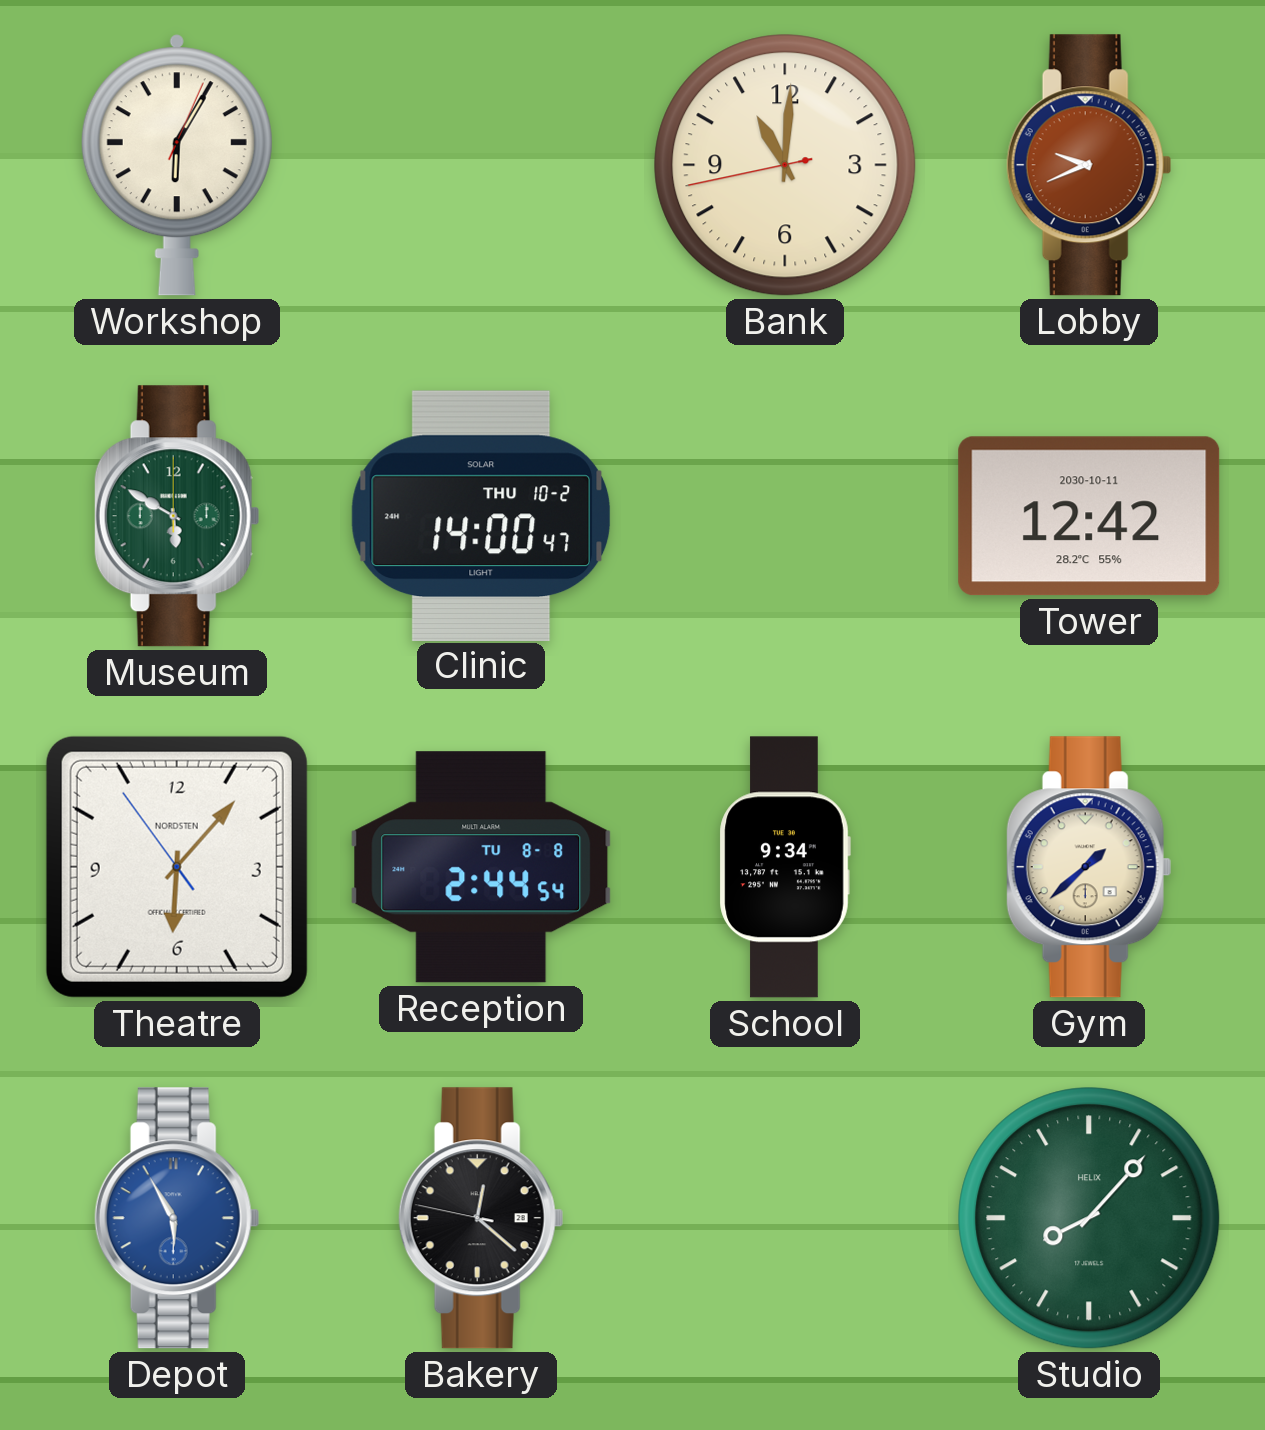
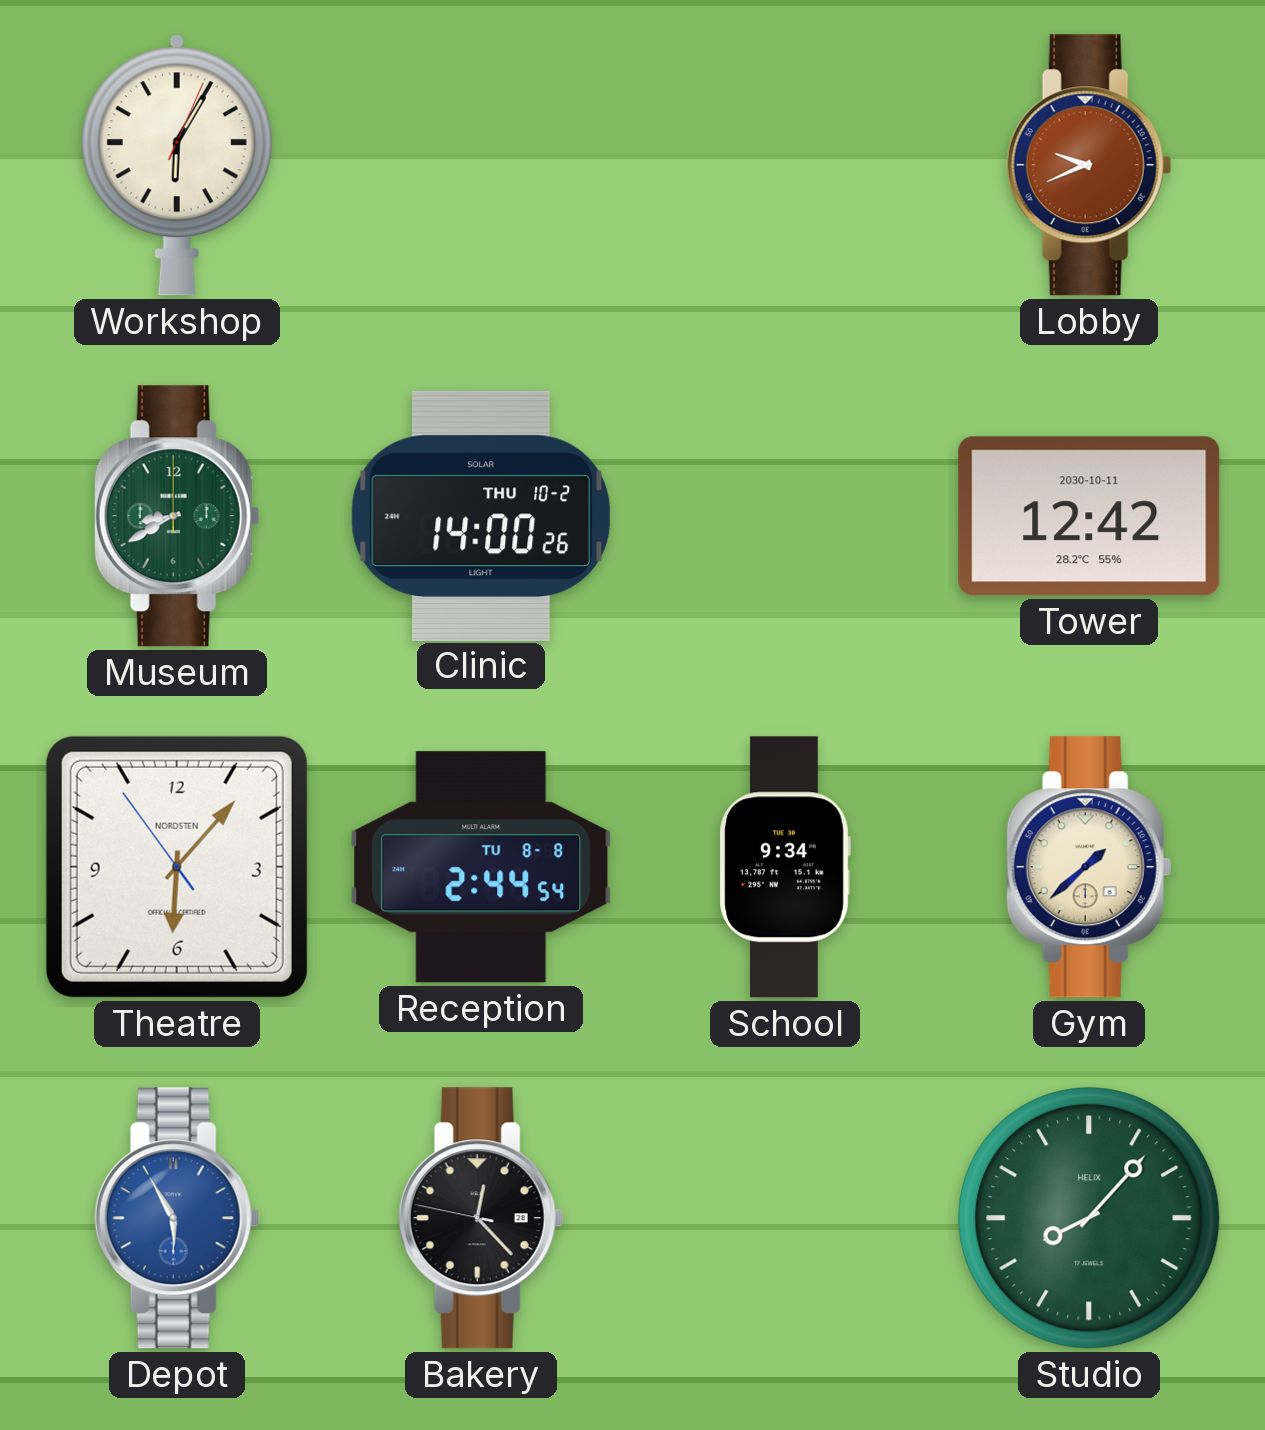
Bank: 11:00 -> none
Museum: 5:50 -> 8:40
Clinic: 14:00:47 -> 14:00:26
Bakery: 12:21 -> 12:22
